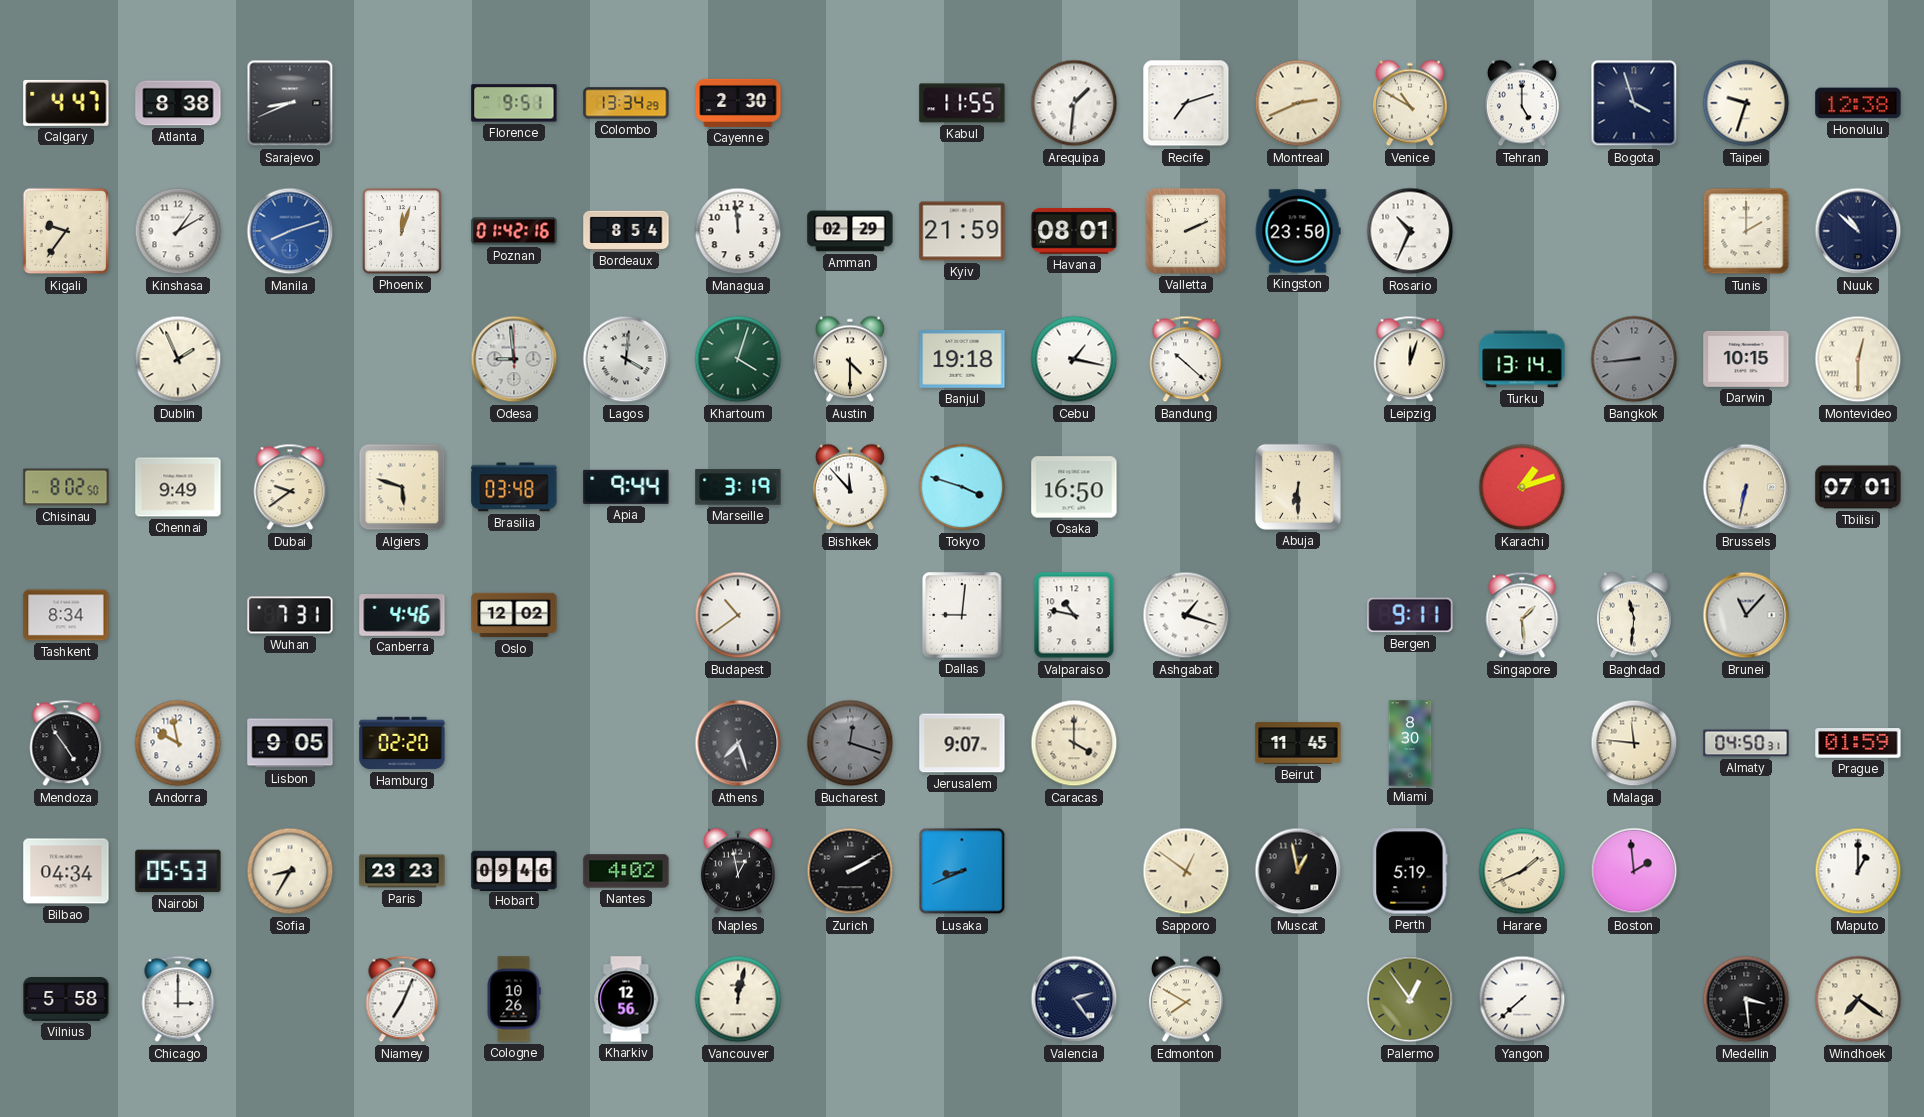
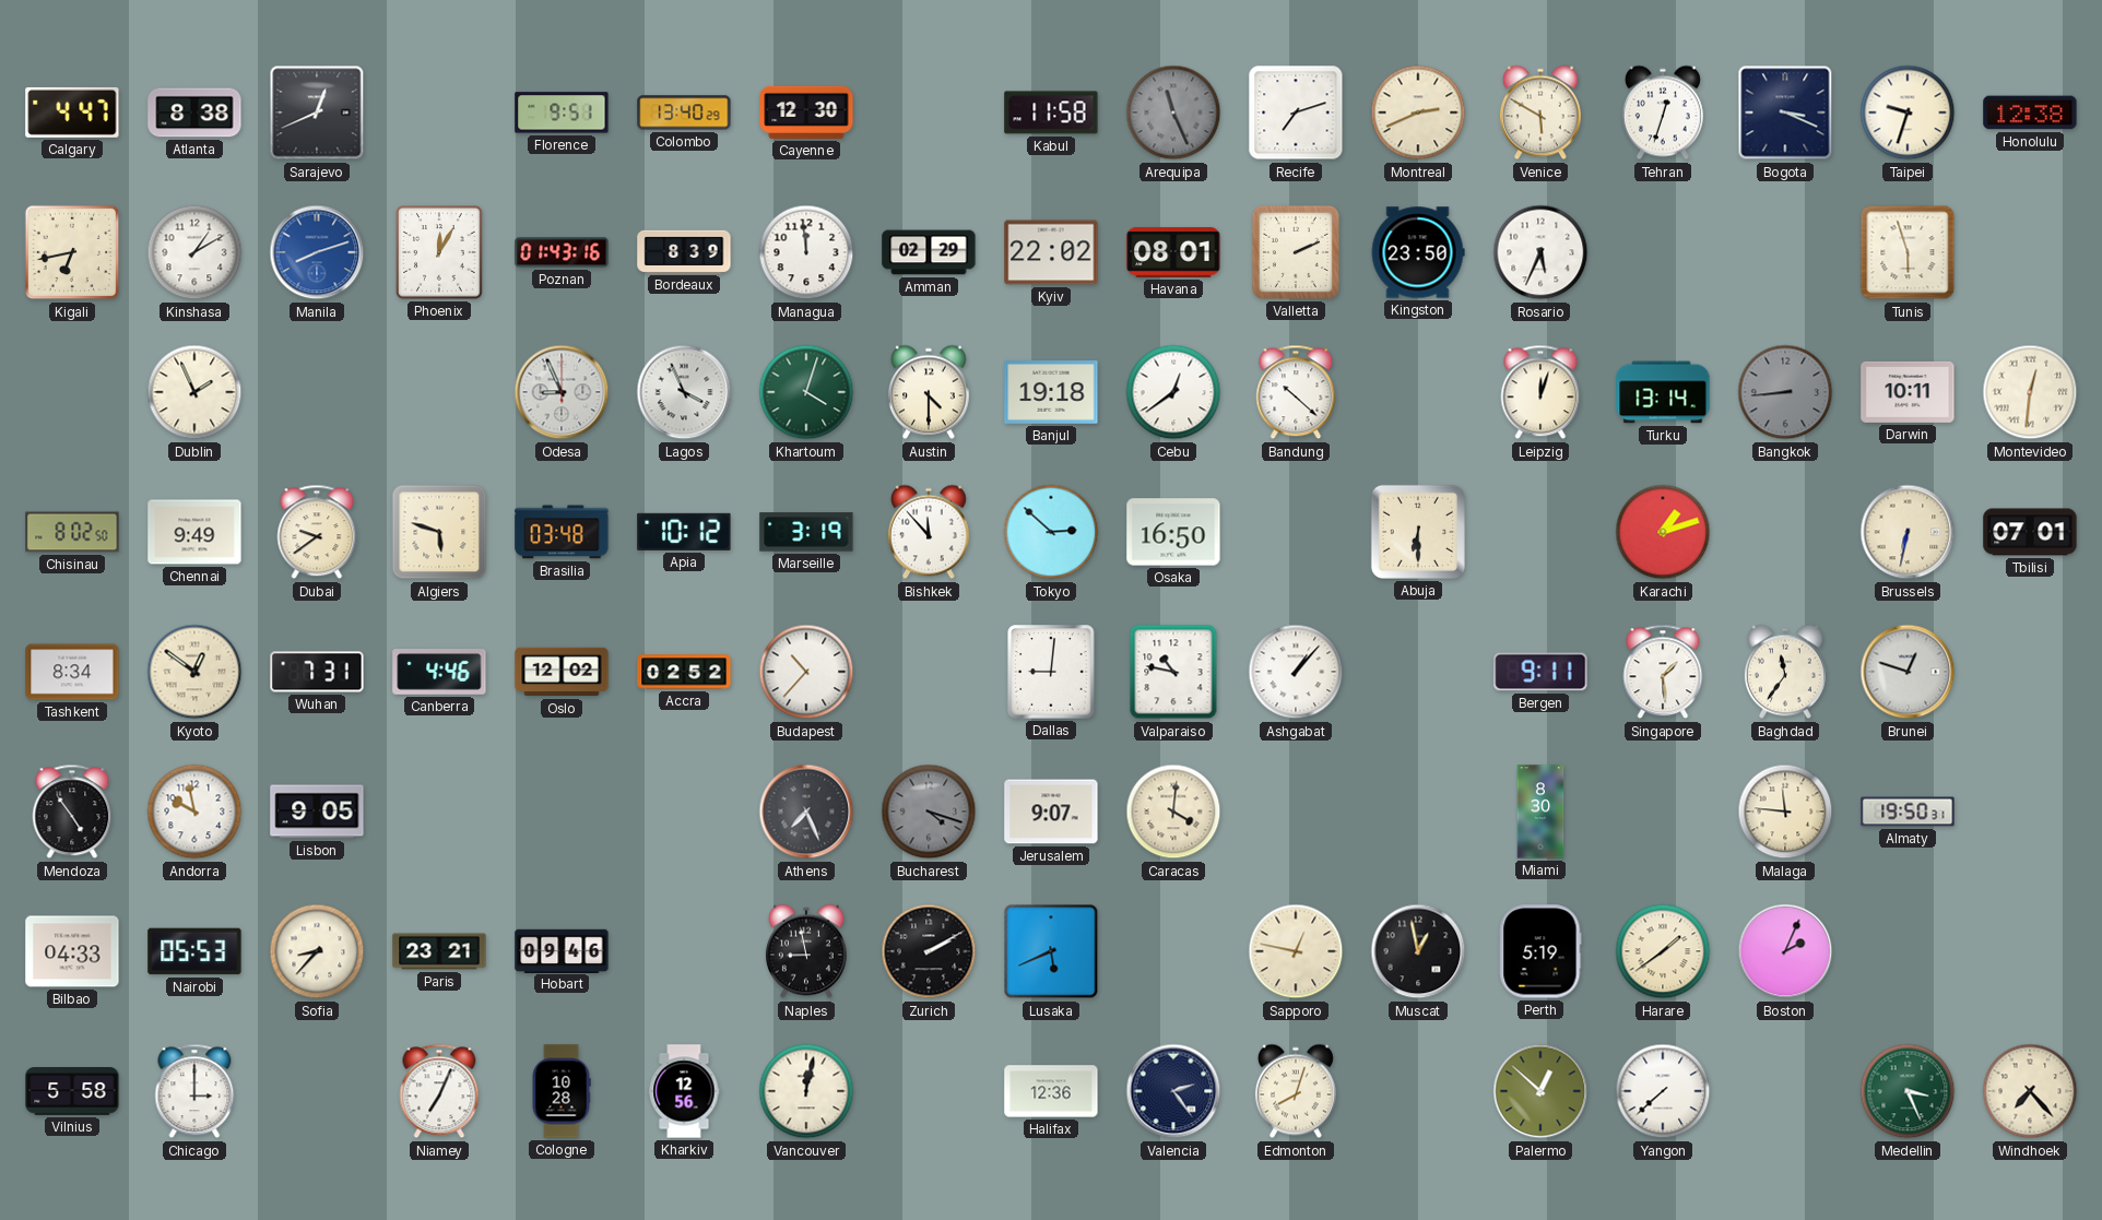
Sarajevo: 8:41 -> 12:41
Colombo: 13:34 -> 13:40
Cayenne: 2:30 -> 12:30
Kabul: 11:55 -> 11:58
Arequipa: 1:31 -> 11:26
Arequipa dial: white -> grey
Venice: 10:50 -> 5:50
Tehran: 5:00 -> 12:33
Bogota: 3:57 -> 3:19
Kigali: 9:36 -> 6:43
Phoenix: 12:03 -> 12:05
Poznan: 01:42 -> 01:43
Bordeaux: 8:54 -> 8:39
Kyiv: 21:59 -> 22:02
Rosario: 10:34 -> 5:34
Tunis: 2:00 -> 5:57
Nuuk: 10:52 -> none
Odesa: 8:59 -> 8:56
Lagos: 4:01 -> 3:56
Cebu: 1:17 -> 12:39
Darwin: 10:15 -> 10:11
Montevideo: 12:30 -> 12:31
Apia: 9:44 -> 10:12
Tokyo: 3:48 -> 2:52
Kyoto: none -> 12:51
Accra: none -> 02:52
Budapest: 10:39 -> 10:37
Ashgabat: 1:18 -> 1:07
Baghdad: 11:31 -> 11:36
Brunei: 11:07 -> 12:48
Hamburg: 02:20 -> none
Athens: 7:27 -> 7:26
Bucharest: 12:18 -> 4:18
Caracas: 4:00 -> 4:01
Beirut: 11:45 -> none
Almaty: 04:50 -> 19:50
Prague: 01:59 -> none
Bilbao: 04:34 -> 04:33
Sofia: 8:35 -> 8:37
Paris: 23:23 -> 23:21
Nantes: 4:02 -> none
Naples: 12:58 -> 8:58
Lusaka: 8:41 -> 5:41
Sapporo: 12:51 -> 12:47
Harare: 1:41 -> 1:39
Boston: 1:59 -> 2:04
Maputo: 1:00 -> none
Cologne: 10:26 -> 10:28
Halifax: none -> 12:36
Edmonton: 7:50 -> 8:03
Palermo: 12:54 -> 12:52
Medellin: 3:29 -> 3:26
Medellin dial: black -> green
Windhoek: 7:21 -> 7:23
